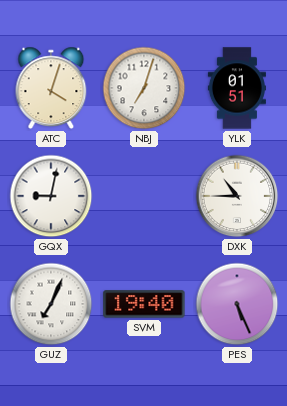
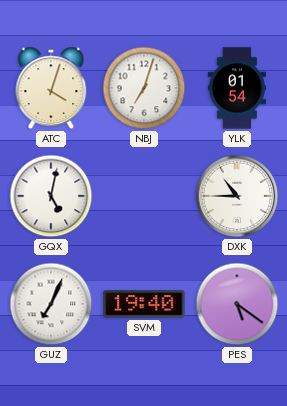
YLK: 01:51 -> 01:54
GQX: 9:02 -> 5:02
PES: 5:26 -> 5:21
